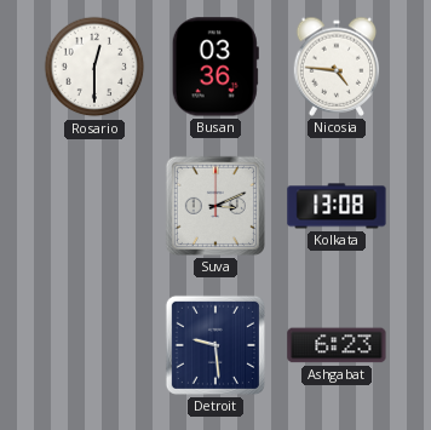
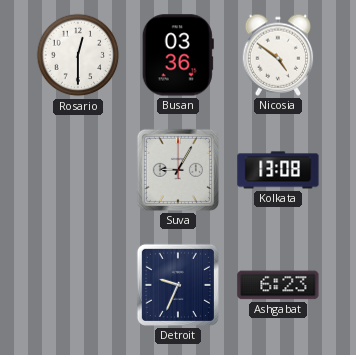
Nicosia: 4:46 -> 4:51
Suva: 3:11 -> 9:05
Detroit: 9:29 -> 9:34
